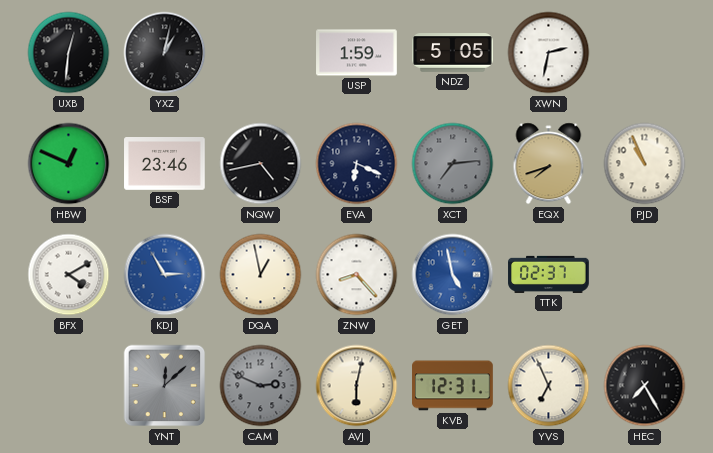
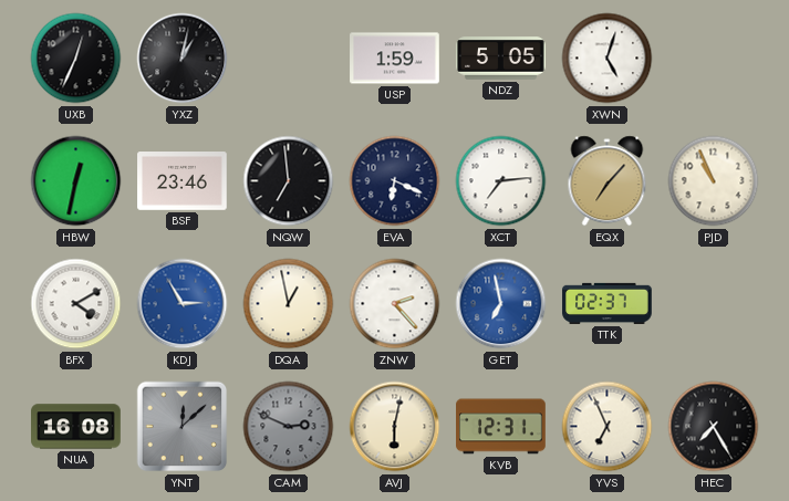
UXB: 12:31 -> 12:34
XWN: 2:32 -> 5:03
HBW: 12:49 -> 12:32
NQW: 4:43 -> 6:59
XCT dial: grey -> white
EQX: 7:42 -> 7:07
ZNW: 8:23 -> 2:23
GET: 4:58 -> 6:58
NUA: none -> 16:08
